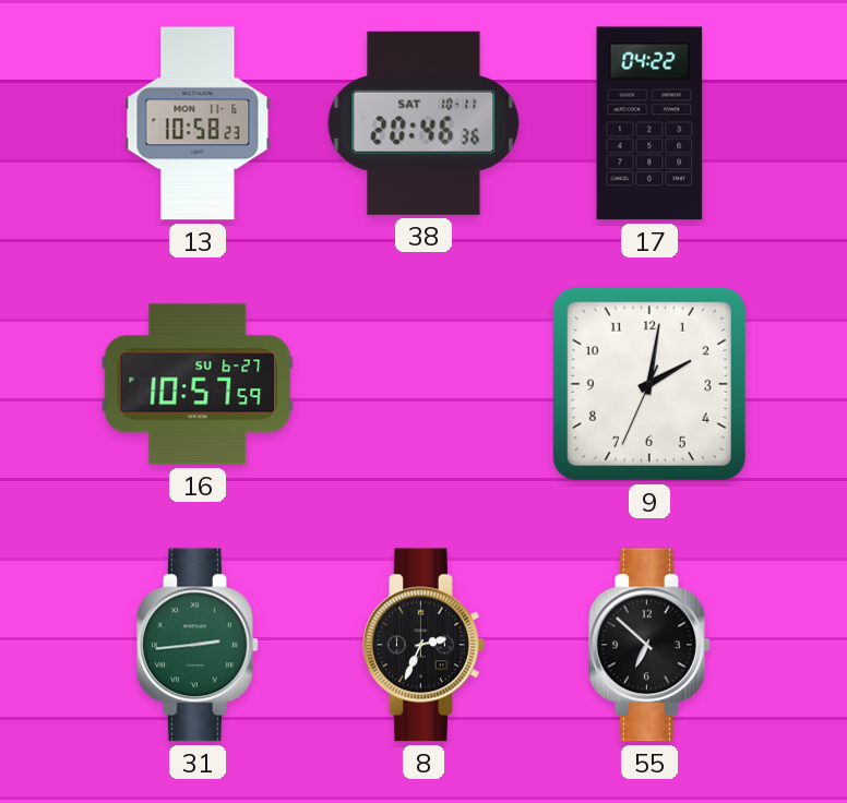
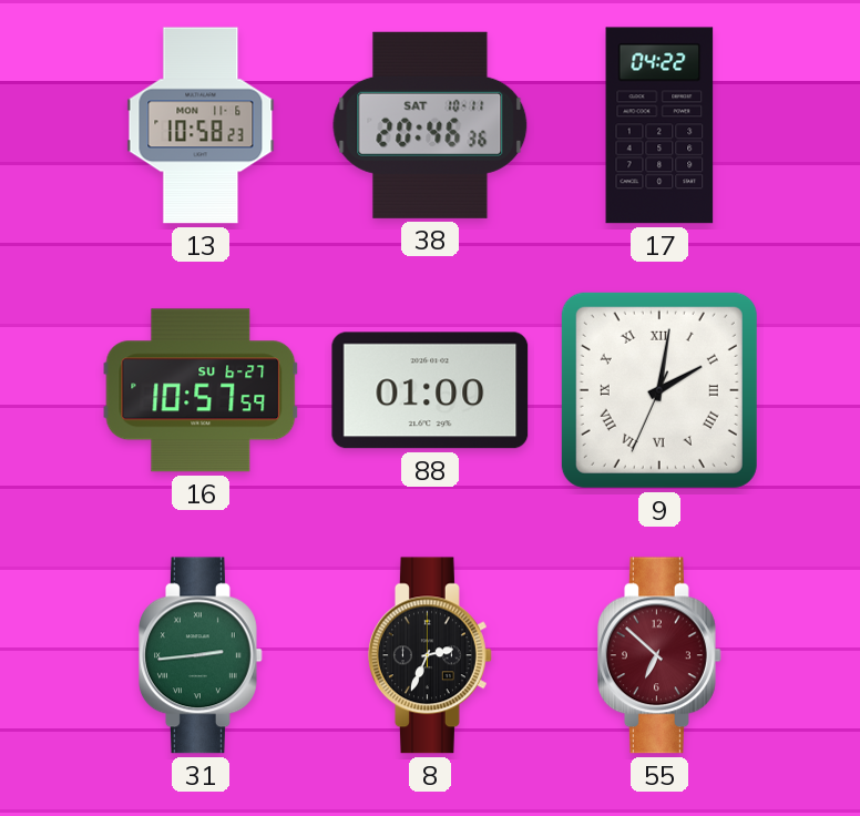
88: none -> 01:00
9 numerals: Arabic -> Roman
55 dial: black -> burgundy
